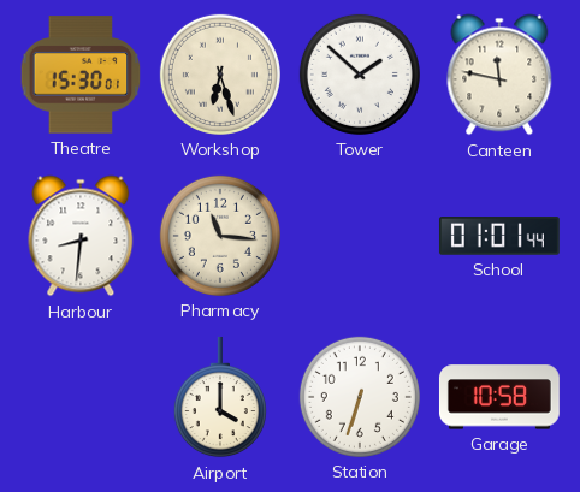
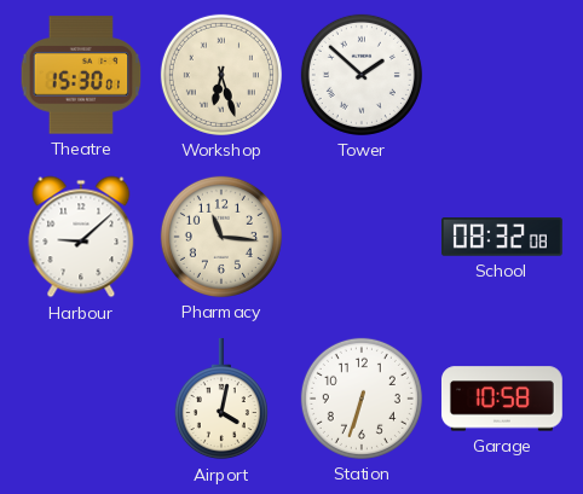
Canteen: 11:47 -> none
Harbour: 8:31 -> 9:08
School: 01:01 -> 08:32
Airport: 4:00 -> 4:02
